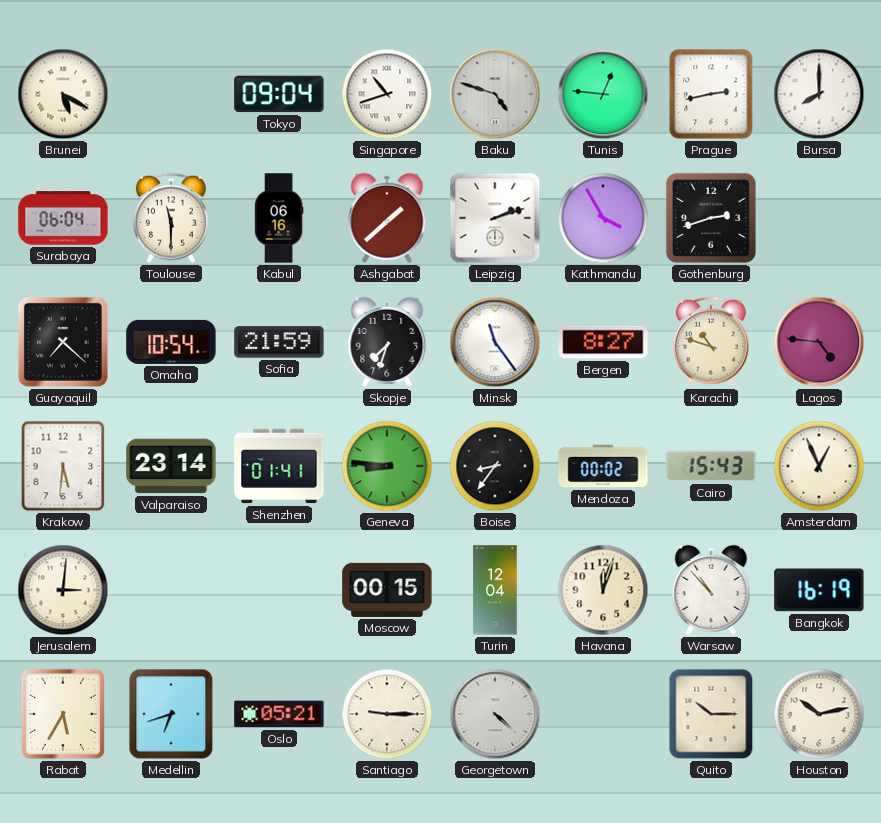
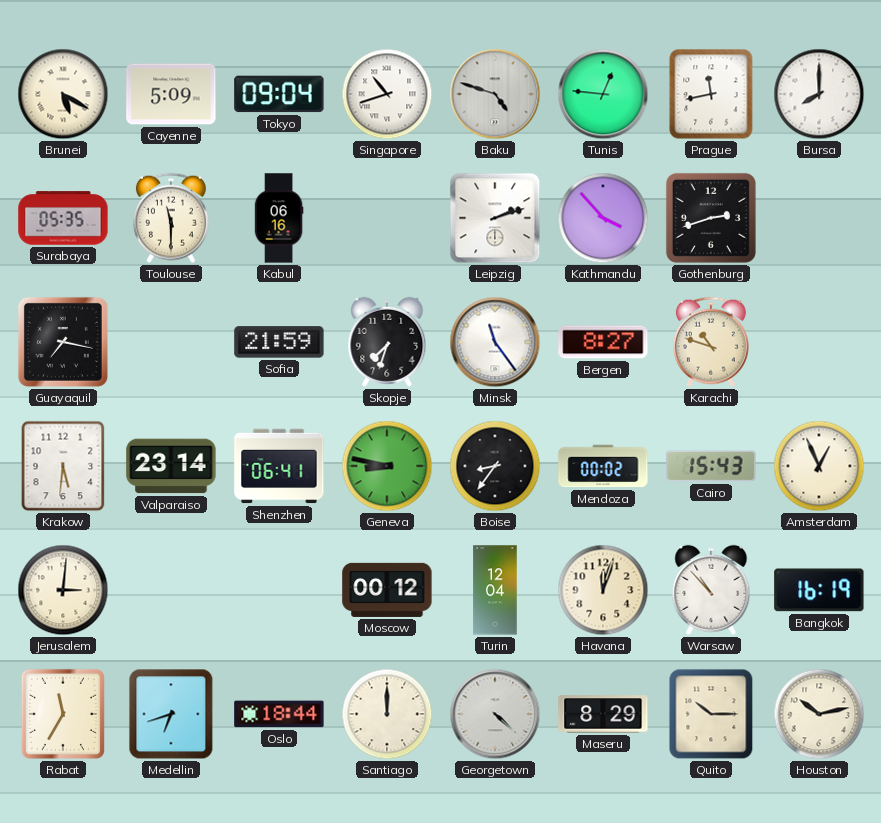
Cayenne: none -> 5:09
Prague: 2:43 -> 11:43
Surabaya: 06:04 -> 05:35
Ashgabat: 1:38 -> none
Kathmandu: 3:55 -> 3:53
Guayaquil: 7:22 -> 7:17
Omaha: 10:54 -> none
Lagos: 4:46 -> none
Shenzhen: 01:41 -> 06:41
Geneva: 8:46 -> 8:47
Moscow: 00:15 -> 00:12
Rabat: 5:35 -> 11:35
Oslo: 05:21 -> 18:44
Santiago: 9:15 -> 12:00
Maseru: none -> 8:29
